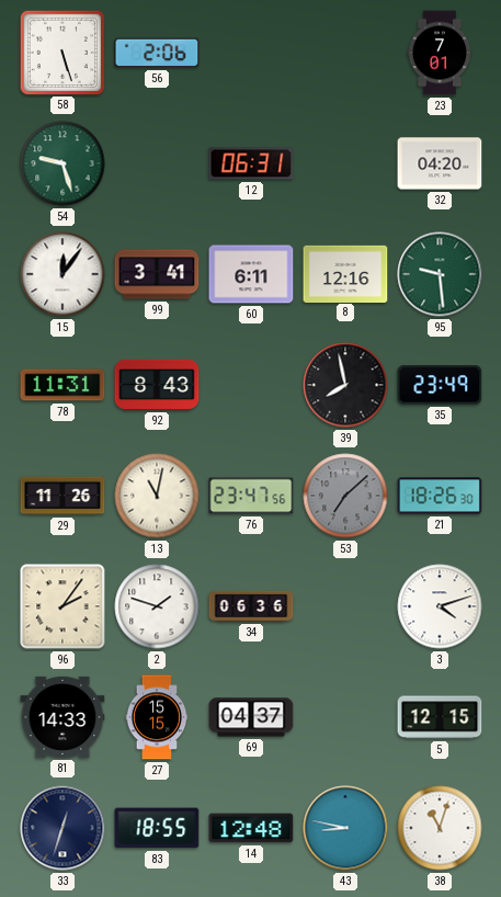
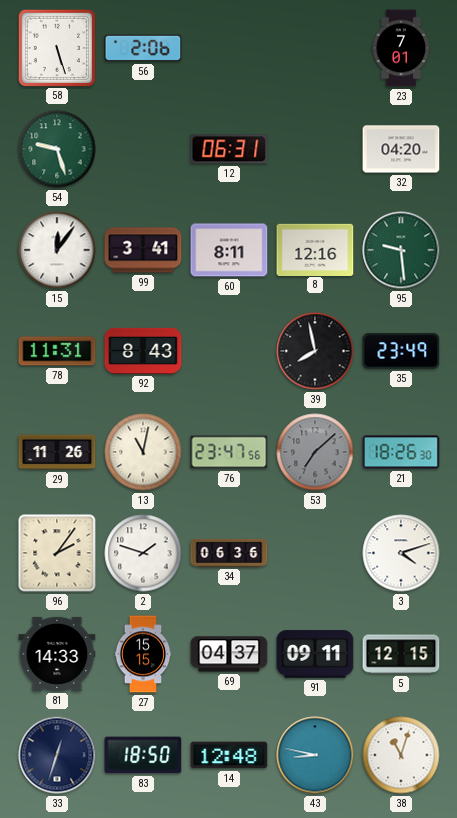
60: 6:11 -> 8:11
91: none -> 09:11
83: 18:55 -> 18:50
